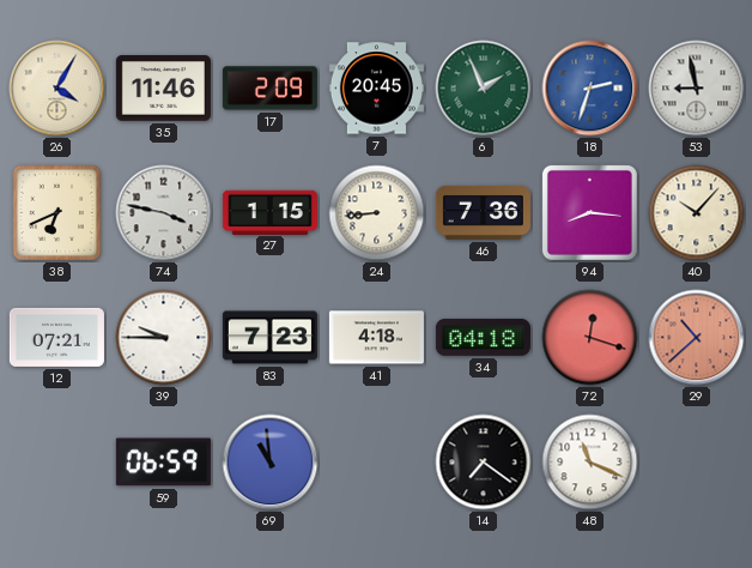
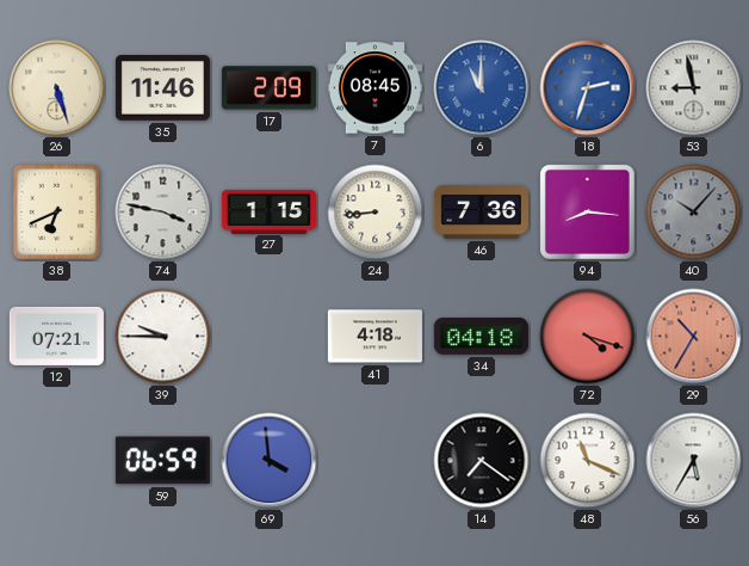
26: 4:05 -> 5:27
7: 20:45 -> 08:45
6: 1:56 -> 11:00
6 dial: green -> blue
40 dial: cream -> grey
83: 7:23 -> none
72: 12:18 -> 4:18
29: 10:38 -> 10:35
69: 10:59 -> 3:59
56: none -> 5:35
